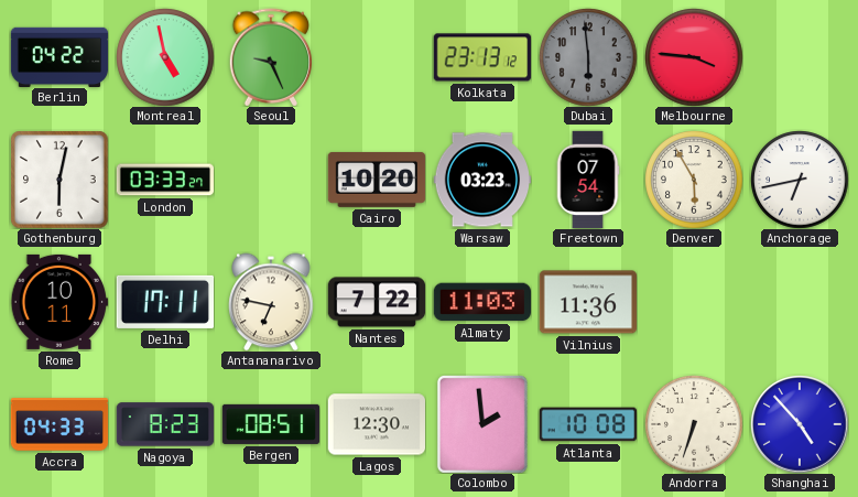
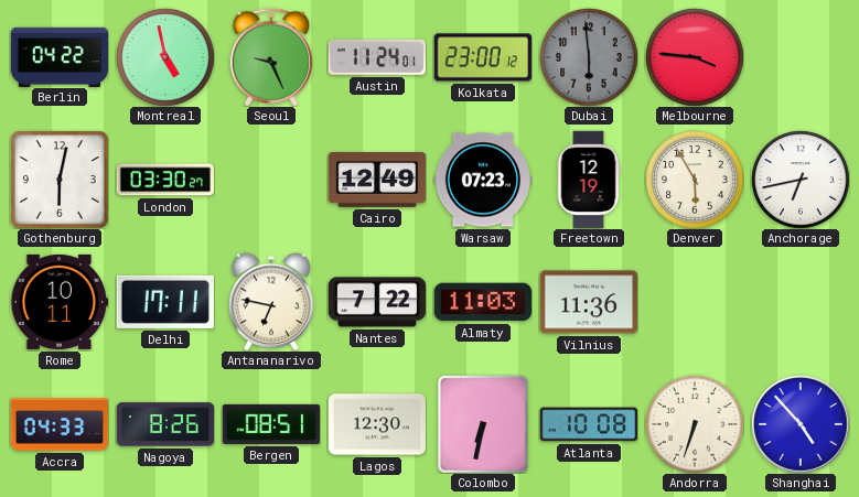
Austin: none -> 11:24
Kolkata: 23:13 -> 23:00
London: 03:33 -> 03:30
Cairo: 10:20 -> 12:49
Warsaw: 03:23 -> 07:23
Freetown: 07:54 -> 12:19
Nagoya: 8:23 -> 8:26
Colombo: 1:59 -> 6:32
